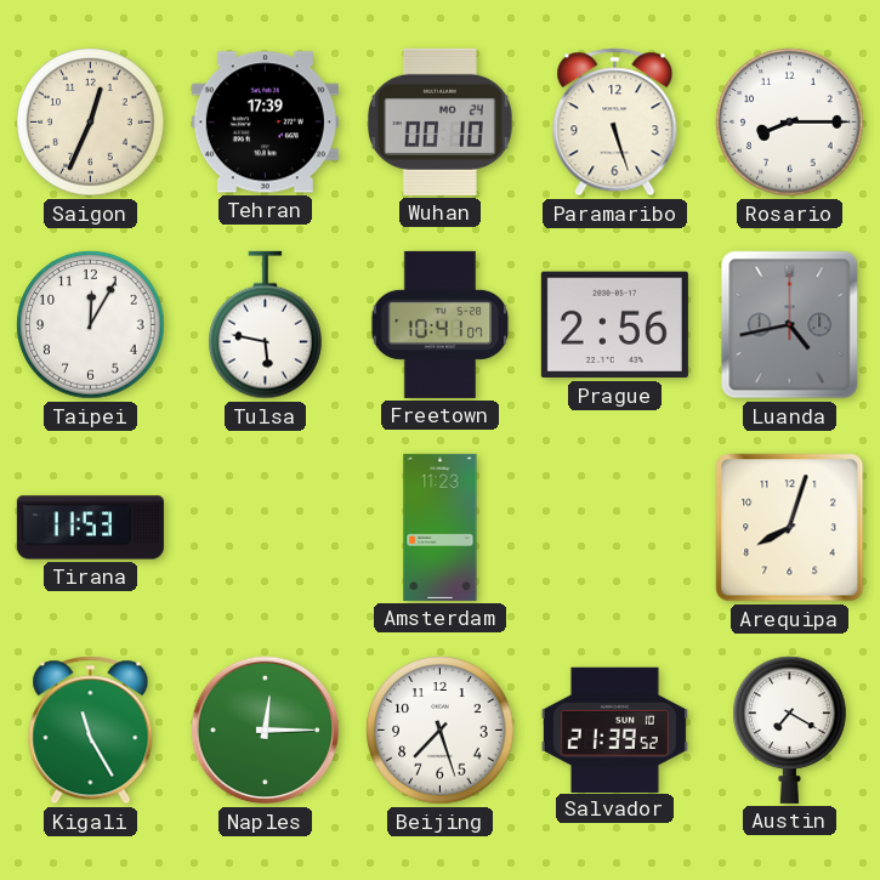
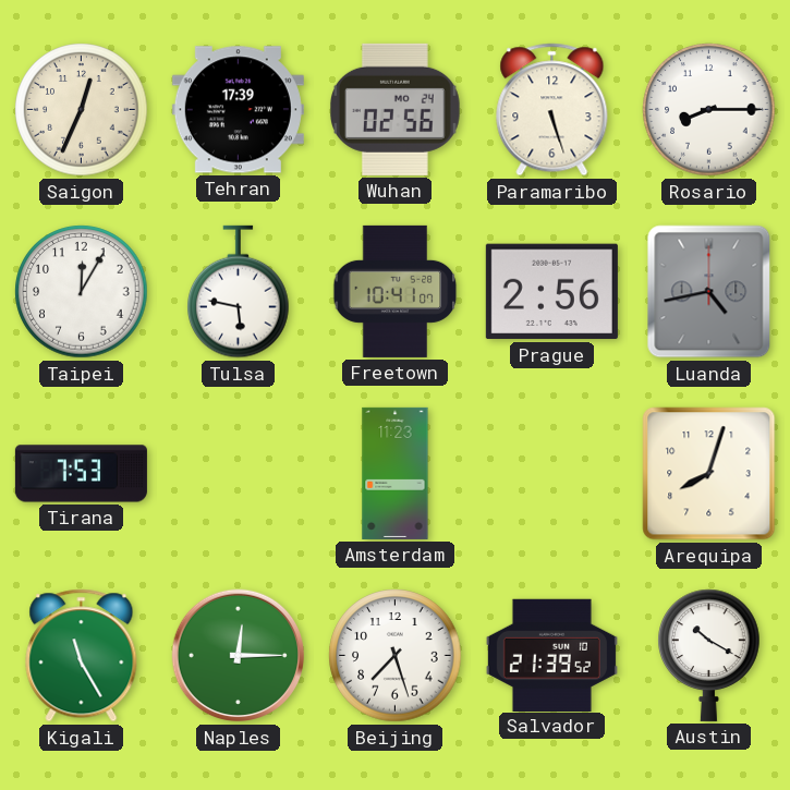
Wuhan: 00:10 -> 02:56
Tirana: 11:53 -> 7:53
Austin: 7:20 -> 10:20
